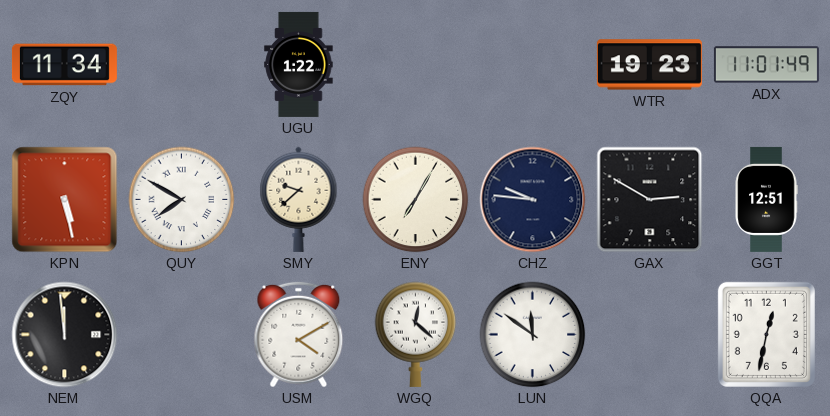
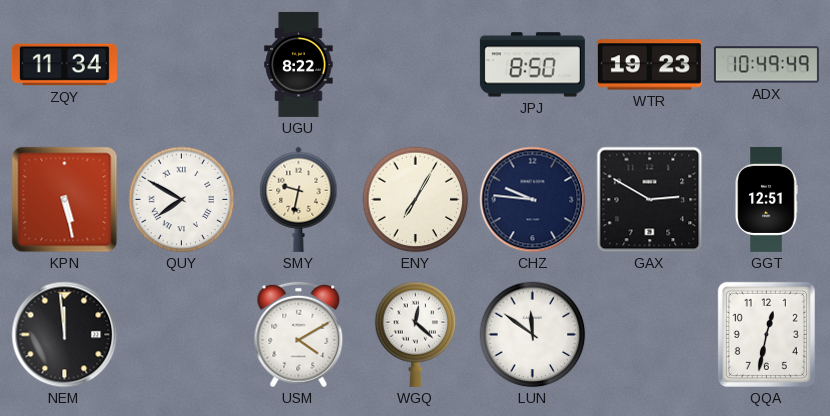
UGU: 1:22 -> 8:22
JPJ: none -> 8:50
ADX: 11:01 -> 10:49
SMY: 9:38 -> 9:32
